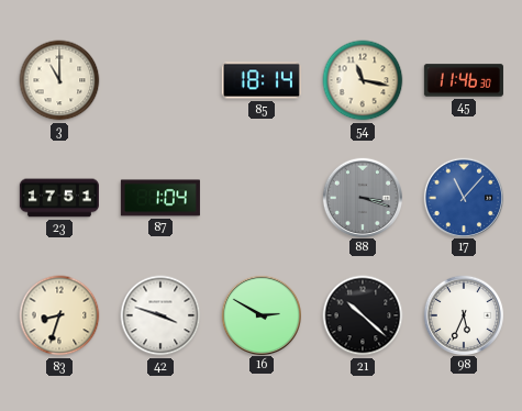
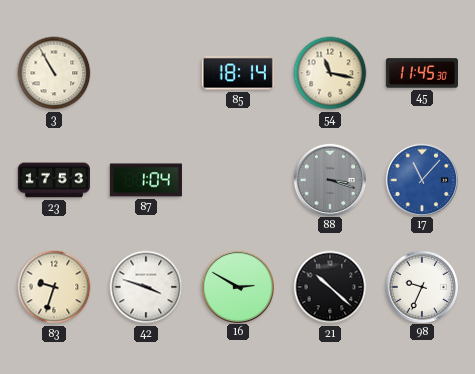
3: 11:00 -> 10:55
45: 11:46 -> 11:45
23: 17:51 -> 17:53
83: 8:33 -> 9:33
98: 5:34 -> 9:34
